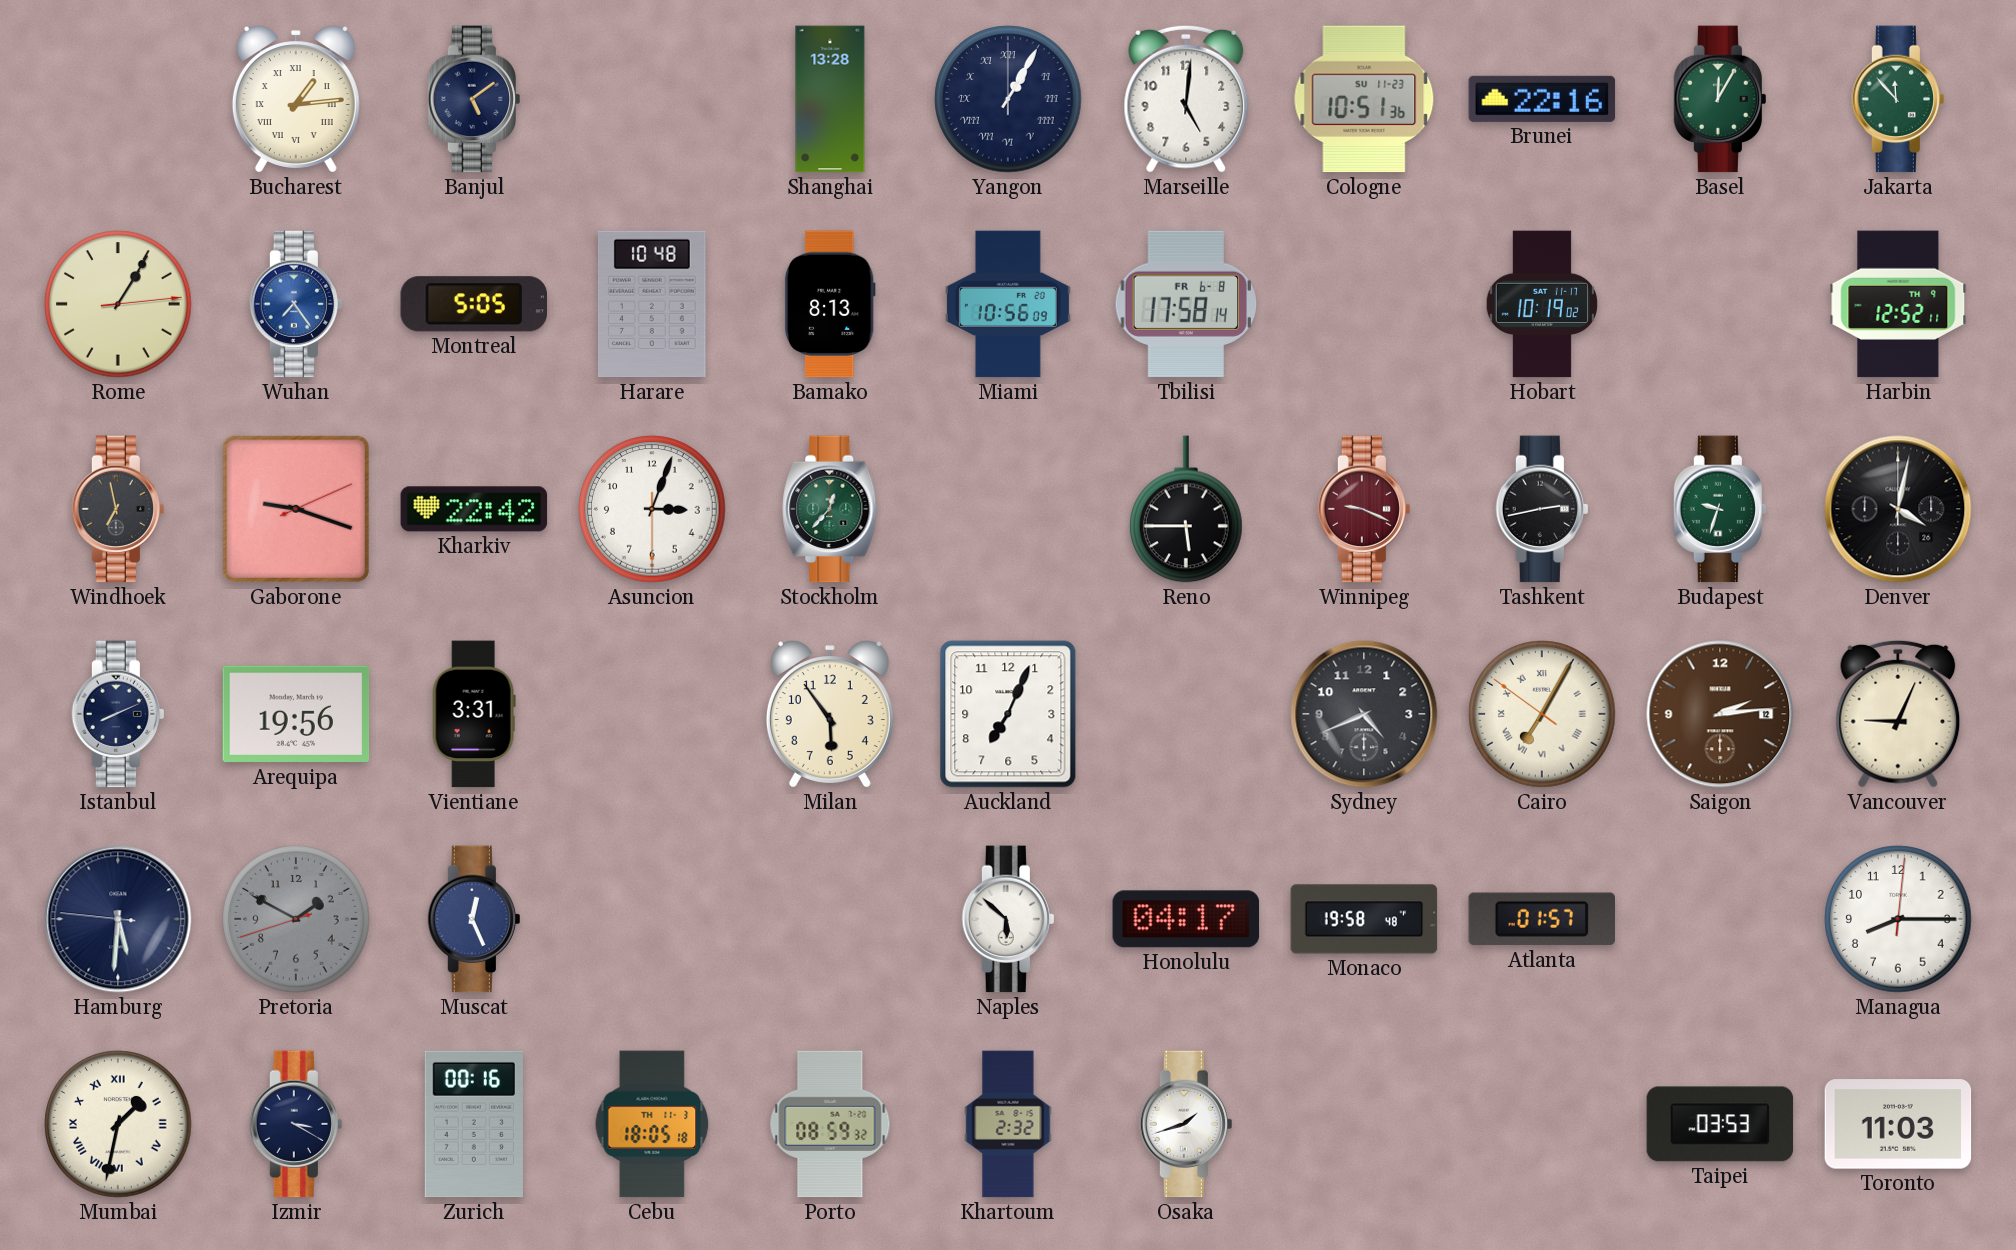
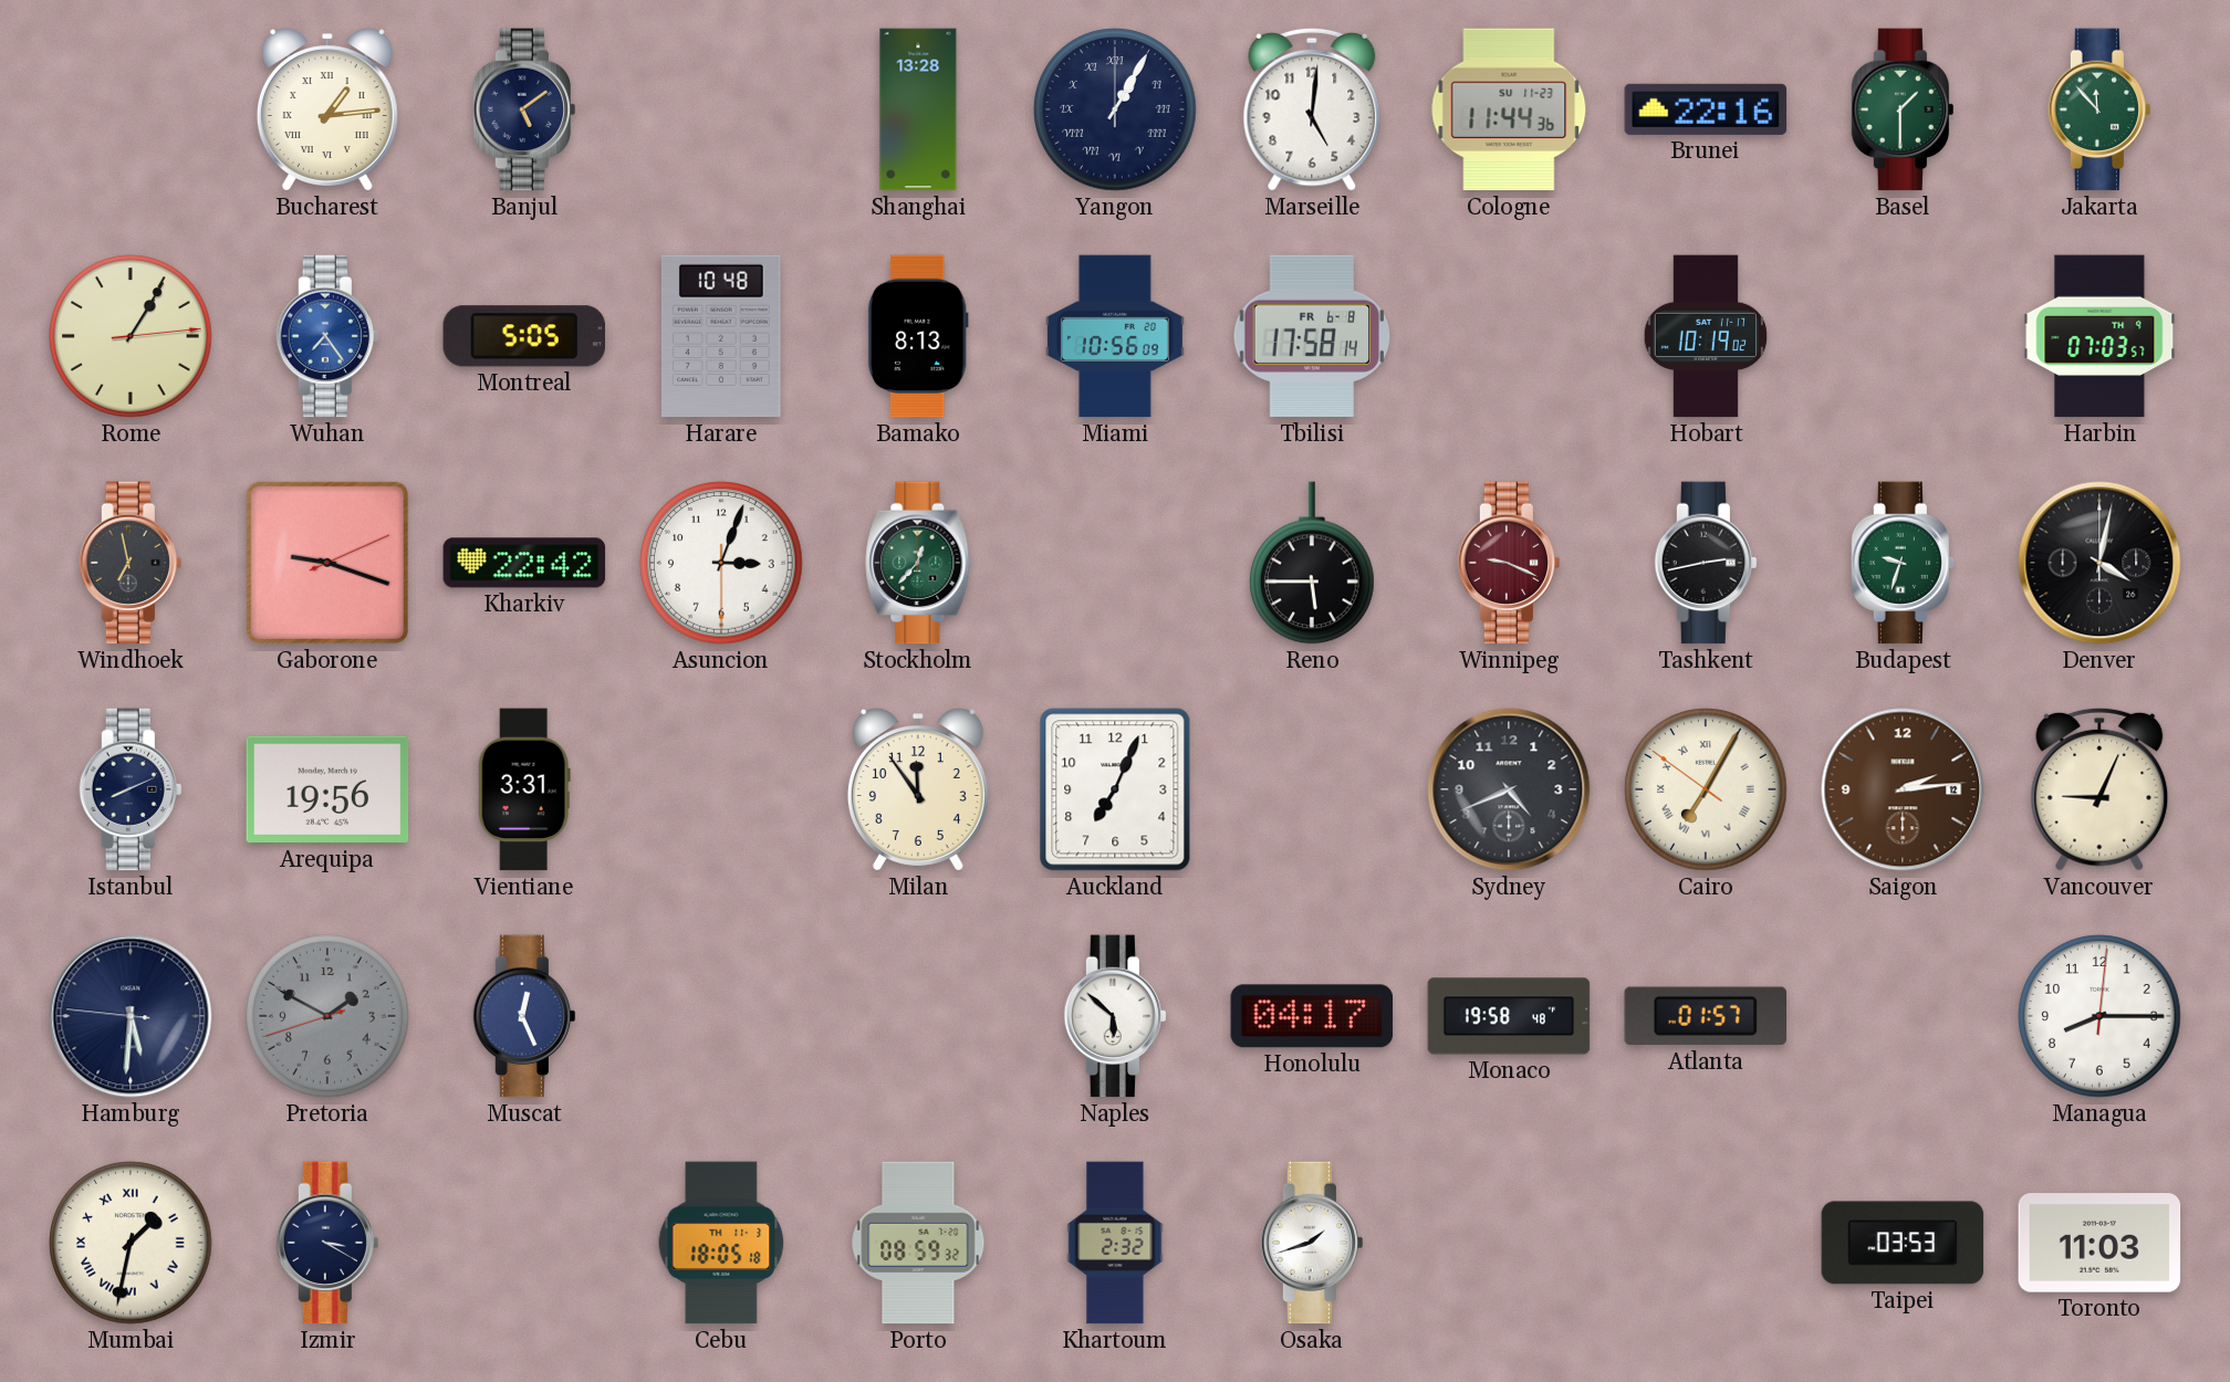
Cologne: 10:51 -> 11:44
Basel: 12:05 -> 1:30
Harbin: 12:52 -> 07:03
Milan: 5:54 -> 11:54
Zurich: 00:16 -> none
